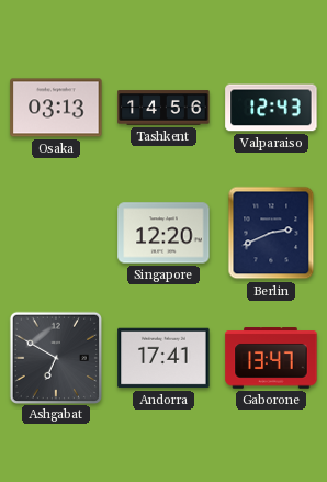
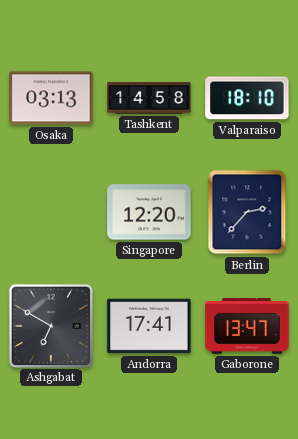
Tashkent: 14:56 -> 14:58
Valparaiso: 12:43 -> 18:10
Berlin: 2:41 -> 2:37
